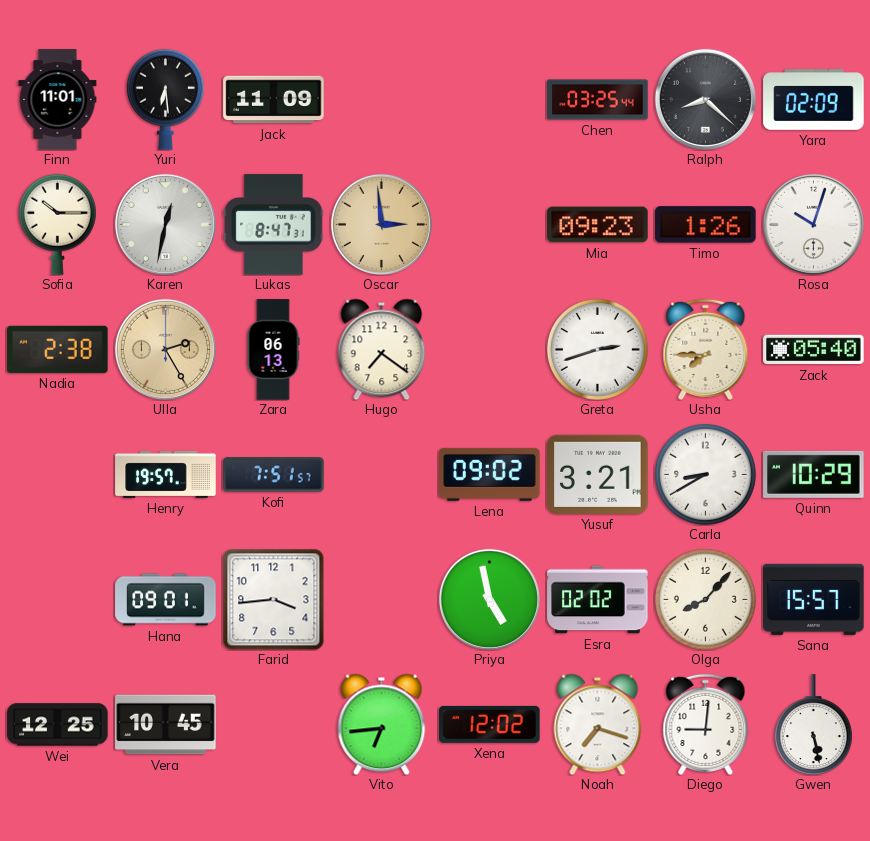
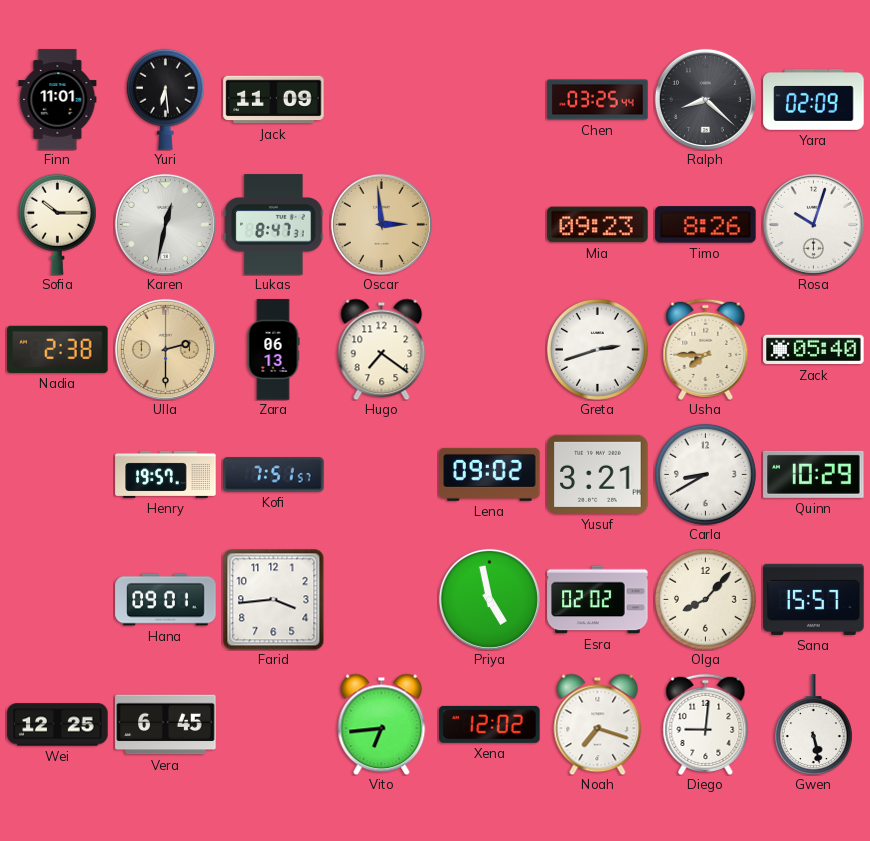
Timo: 1:26 -> 8:26
Ulla: 2:25 -> 2:30
Vera: 10:45 -> 6:45
